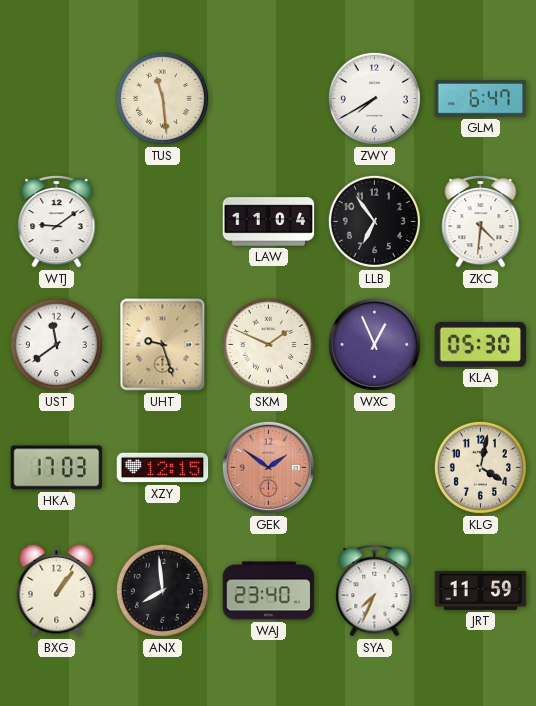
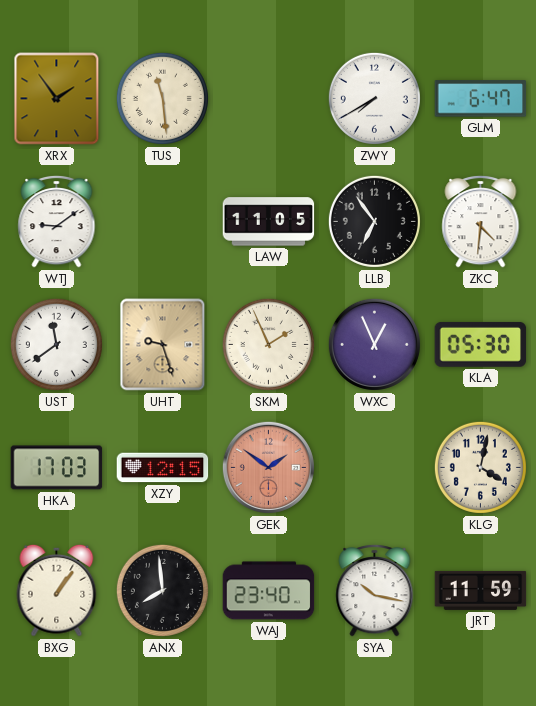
XRX: none -> 1:54
LAW: 11:04 -> 11:05
SKM: 1:49 -> 1:56
SYA: 7:34 -> 10:17
